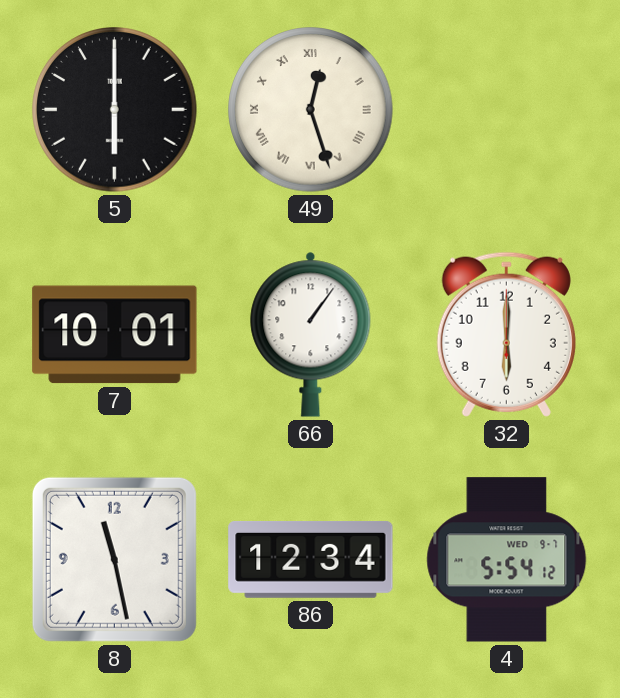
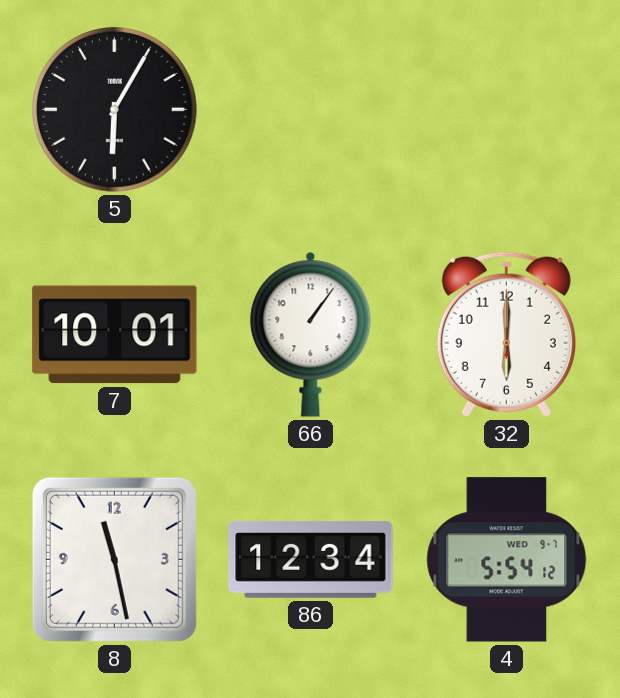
5: 6:00 -> 6:05
49: 12:27 -> none
